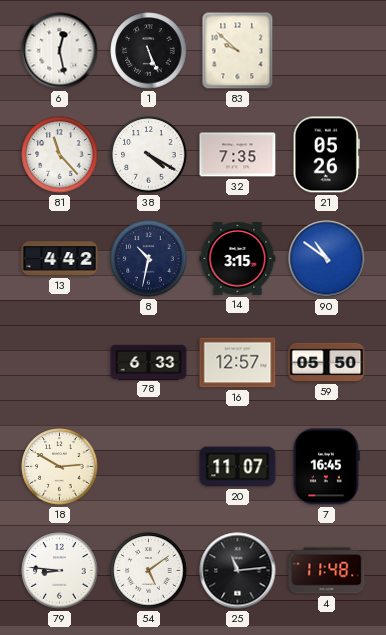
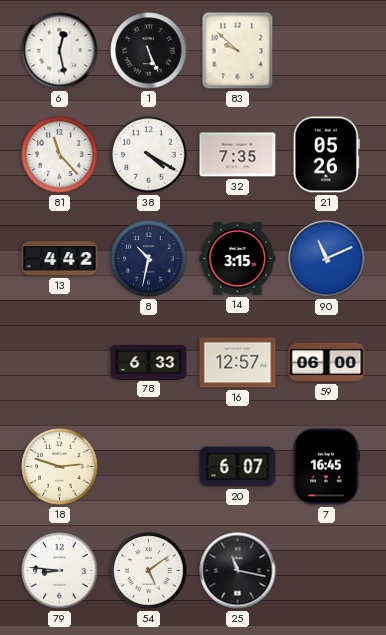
90: 10:51 -> 11:11
59: 05:50 -> 06:00
18: 2:50 -> 2:48
20: 11:07 -> 6:07
25: 11:14 -> 11:17
4: 11:48 -> none
